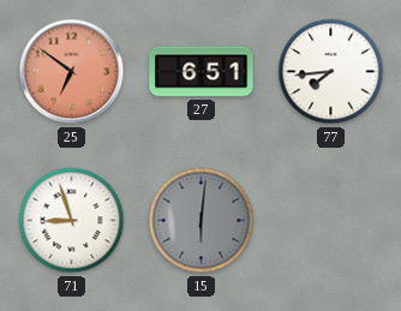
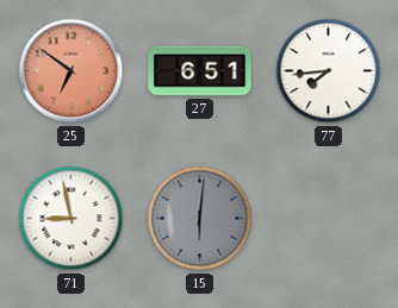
71: 8:57 -> 8:58
